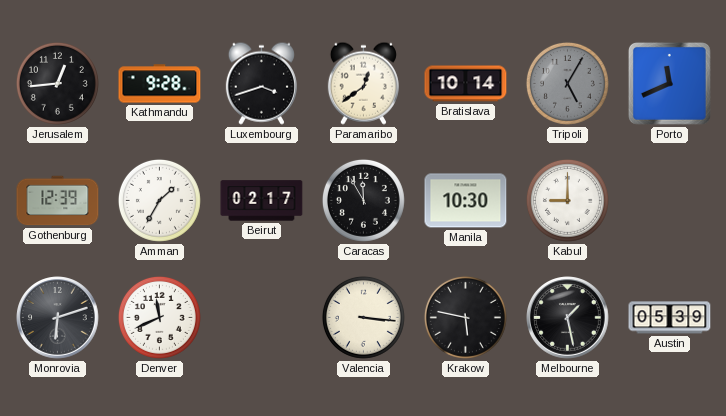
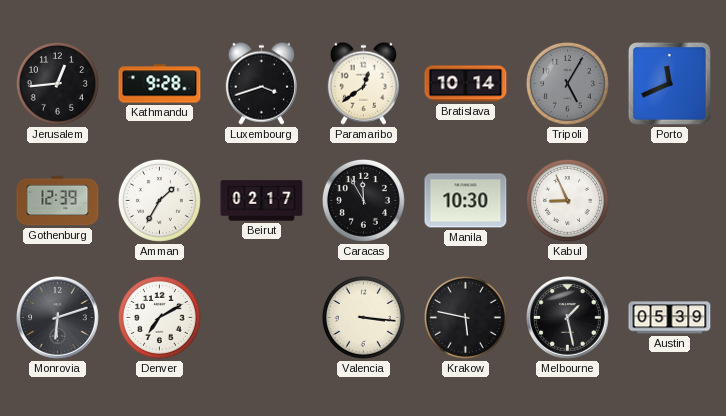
Kabul: 9:00 -> 8:56
Denver: 11:41 -> 7:10
